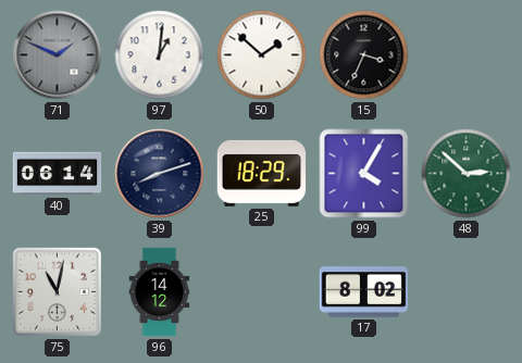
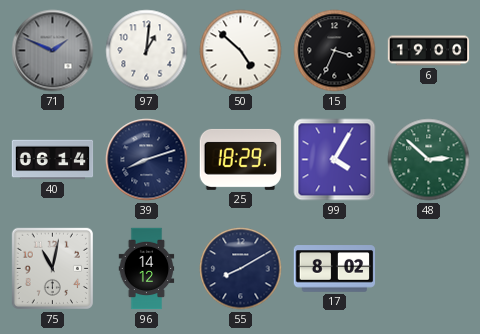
50: 1:52 -> 4:52
6: none -> 19:00
55: none -> 8:10
